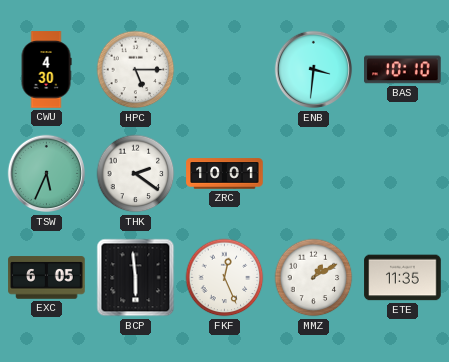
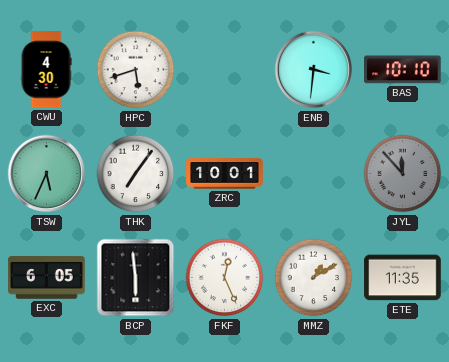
HPC: 5:15 -> 5:42
THK: 2:21 -> 7:06
JYL: none -> 11:53
